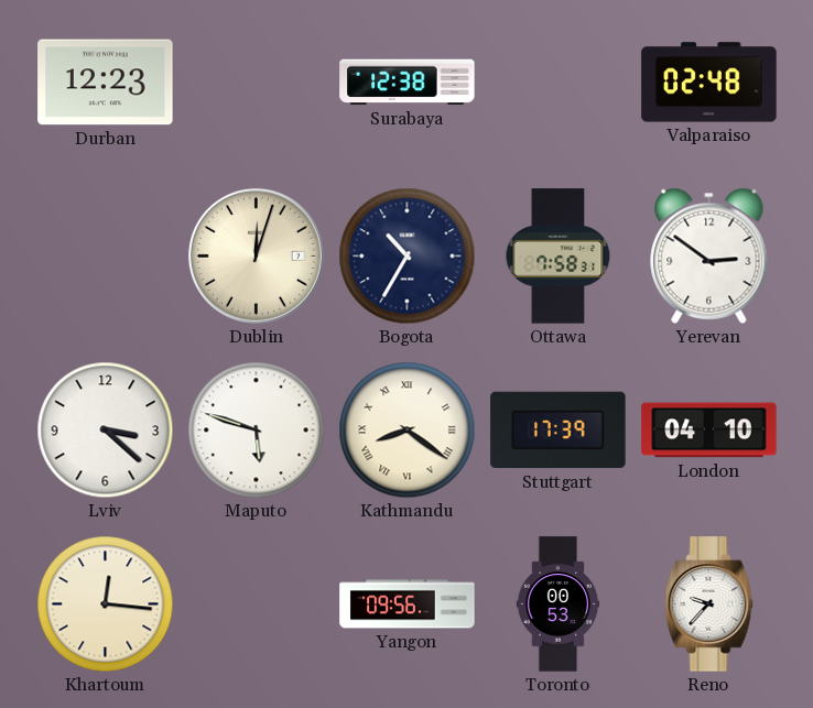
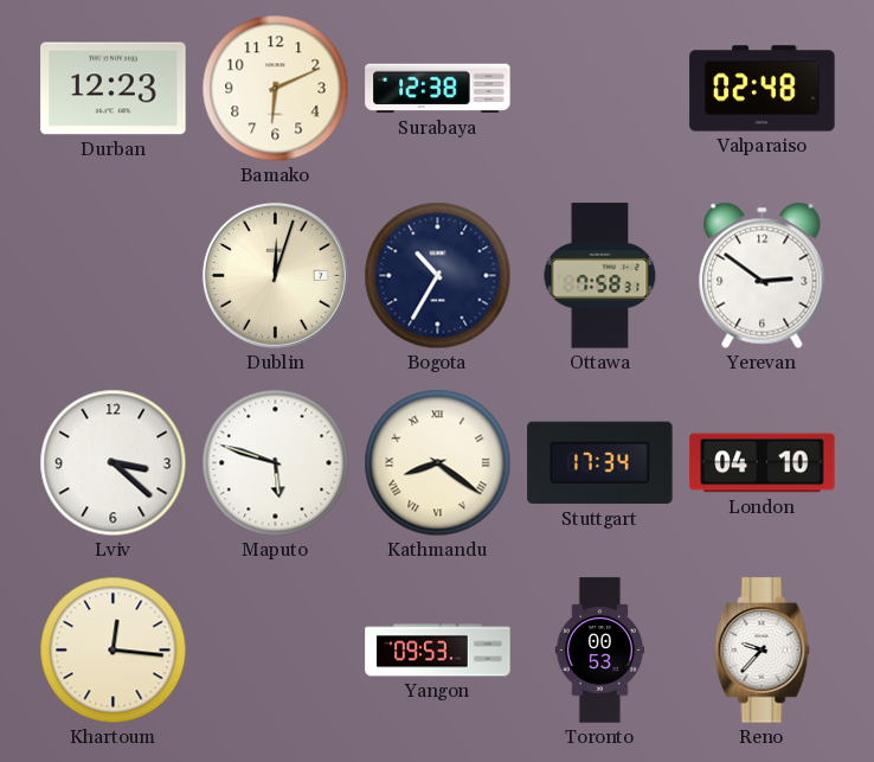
Bamako: none -> 6:11
Stuttgart: 17:39 -> 17:34
Yangon: 09:56 -> 09:53
